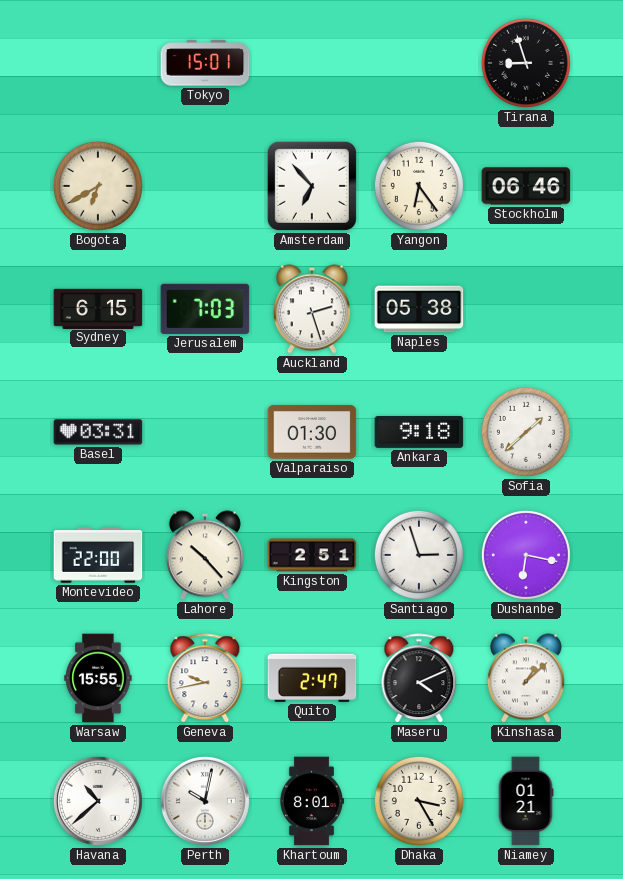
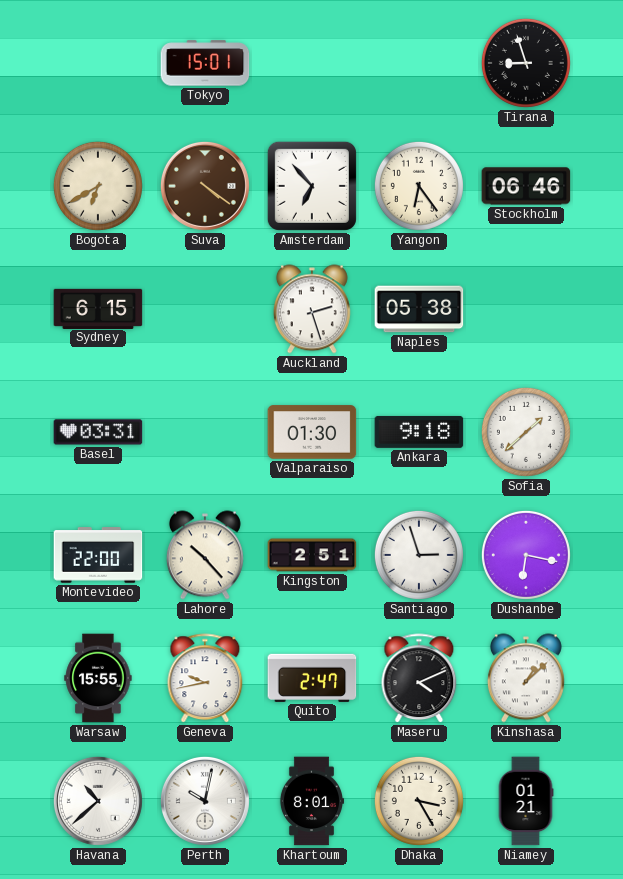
Suva: none -> 4:21
Jerusalem: 7:03 -> none
